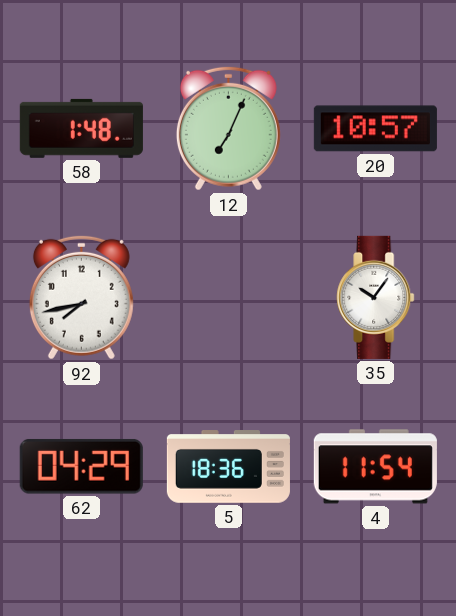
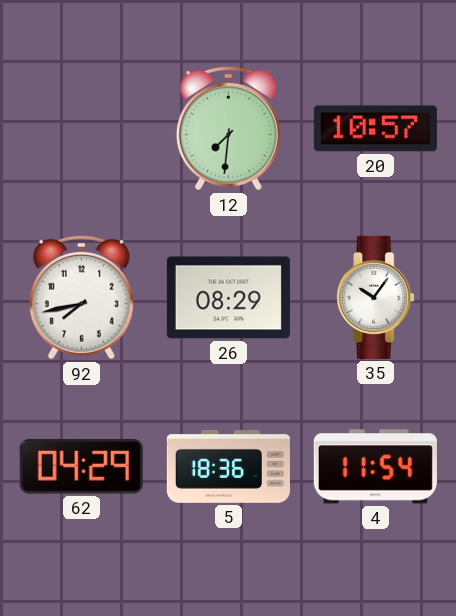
58: 1:48 -> none
12: 7:04 -> 7:31
26: none -> 08:29
